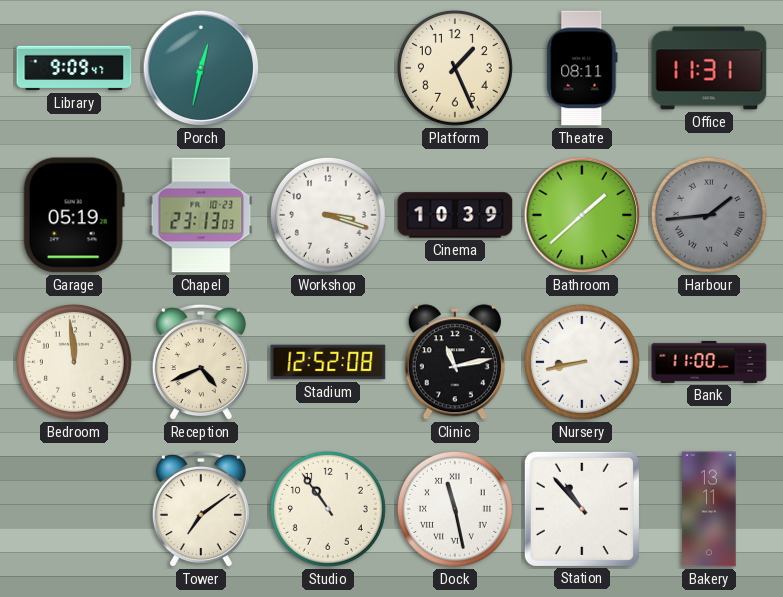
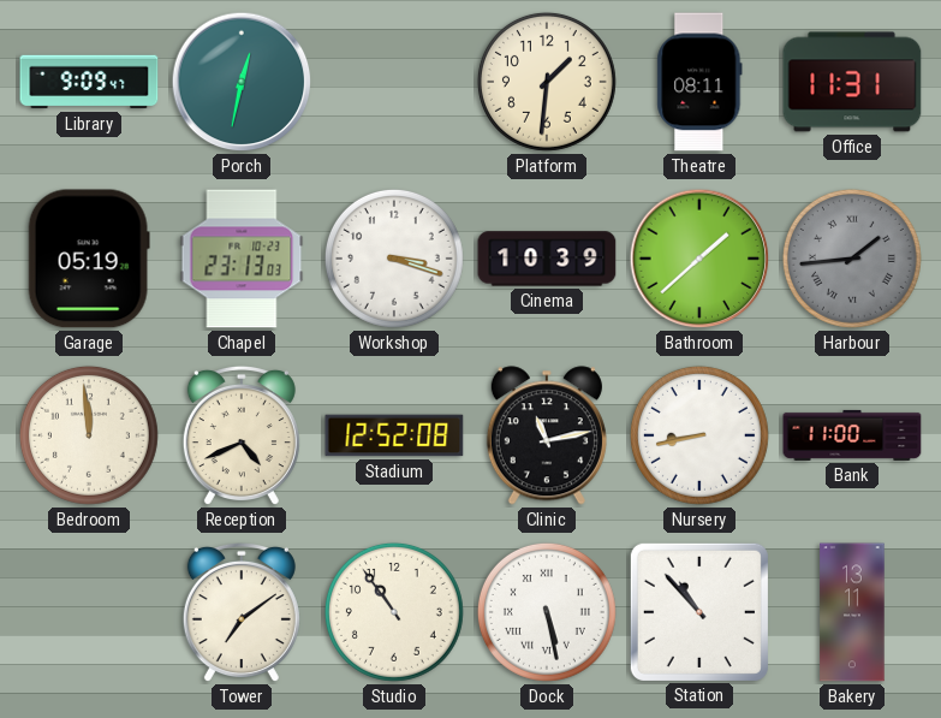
Platform: 1:26 -> 1:31
Dock: 11:28 -> 5:28
